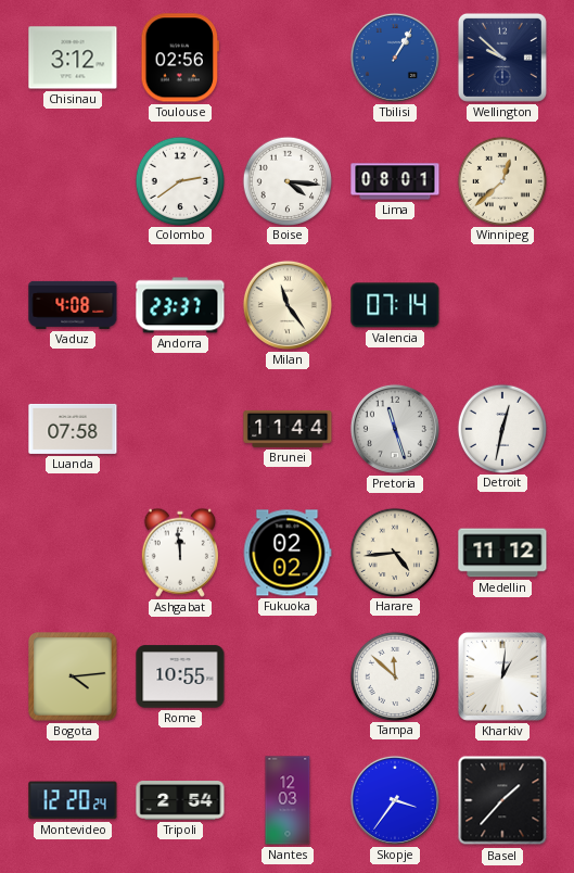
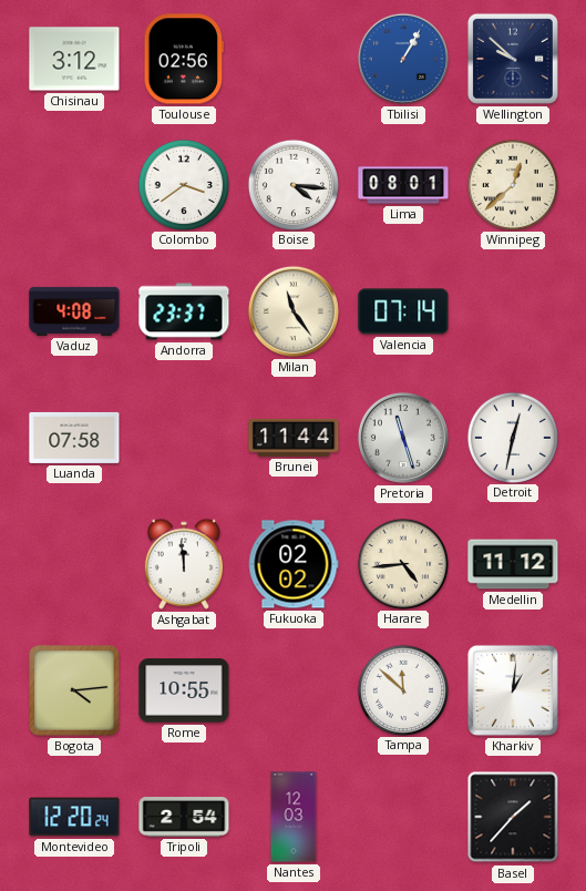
Colombo: 2:39 -> 3:39
Skopje: 3:36 -> none
